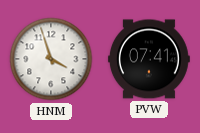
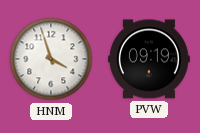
PVW: 07:41 -> 09:19
